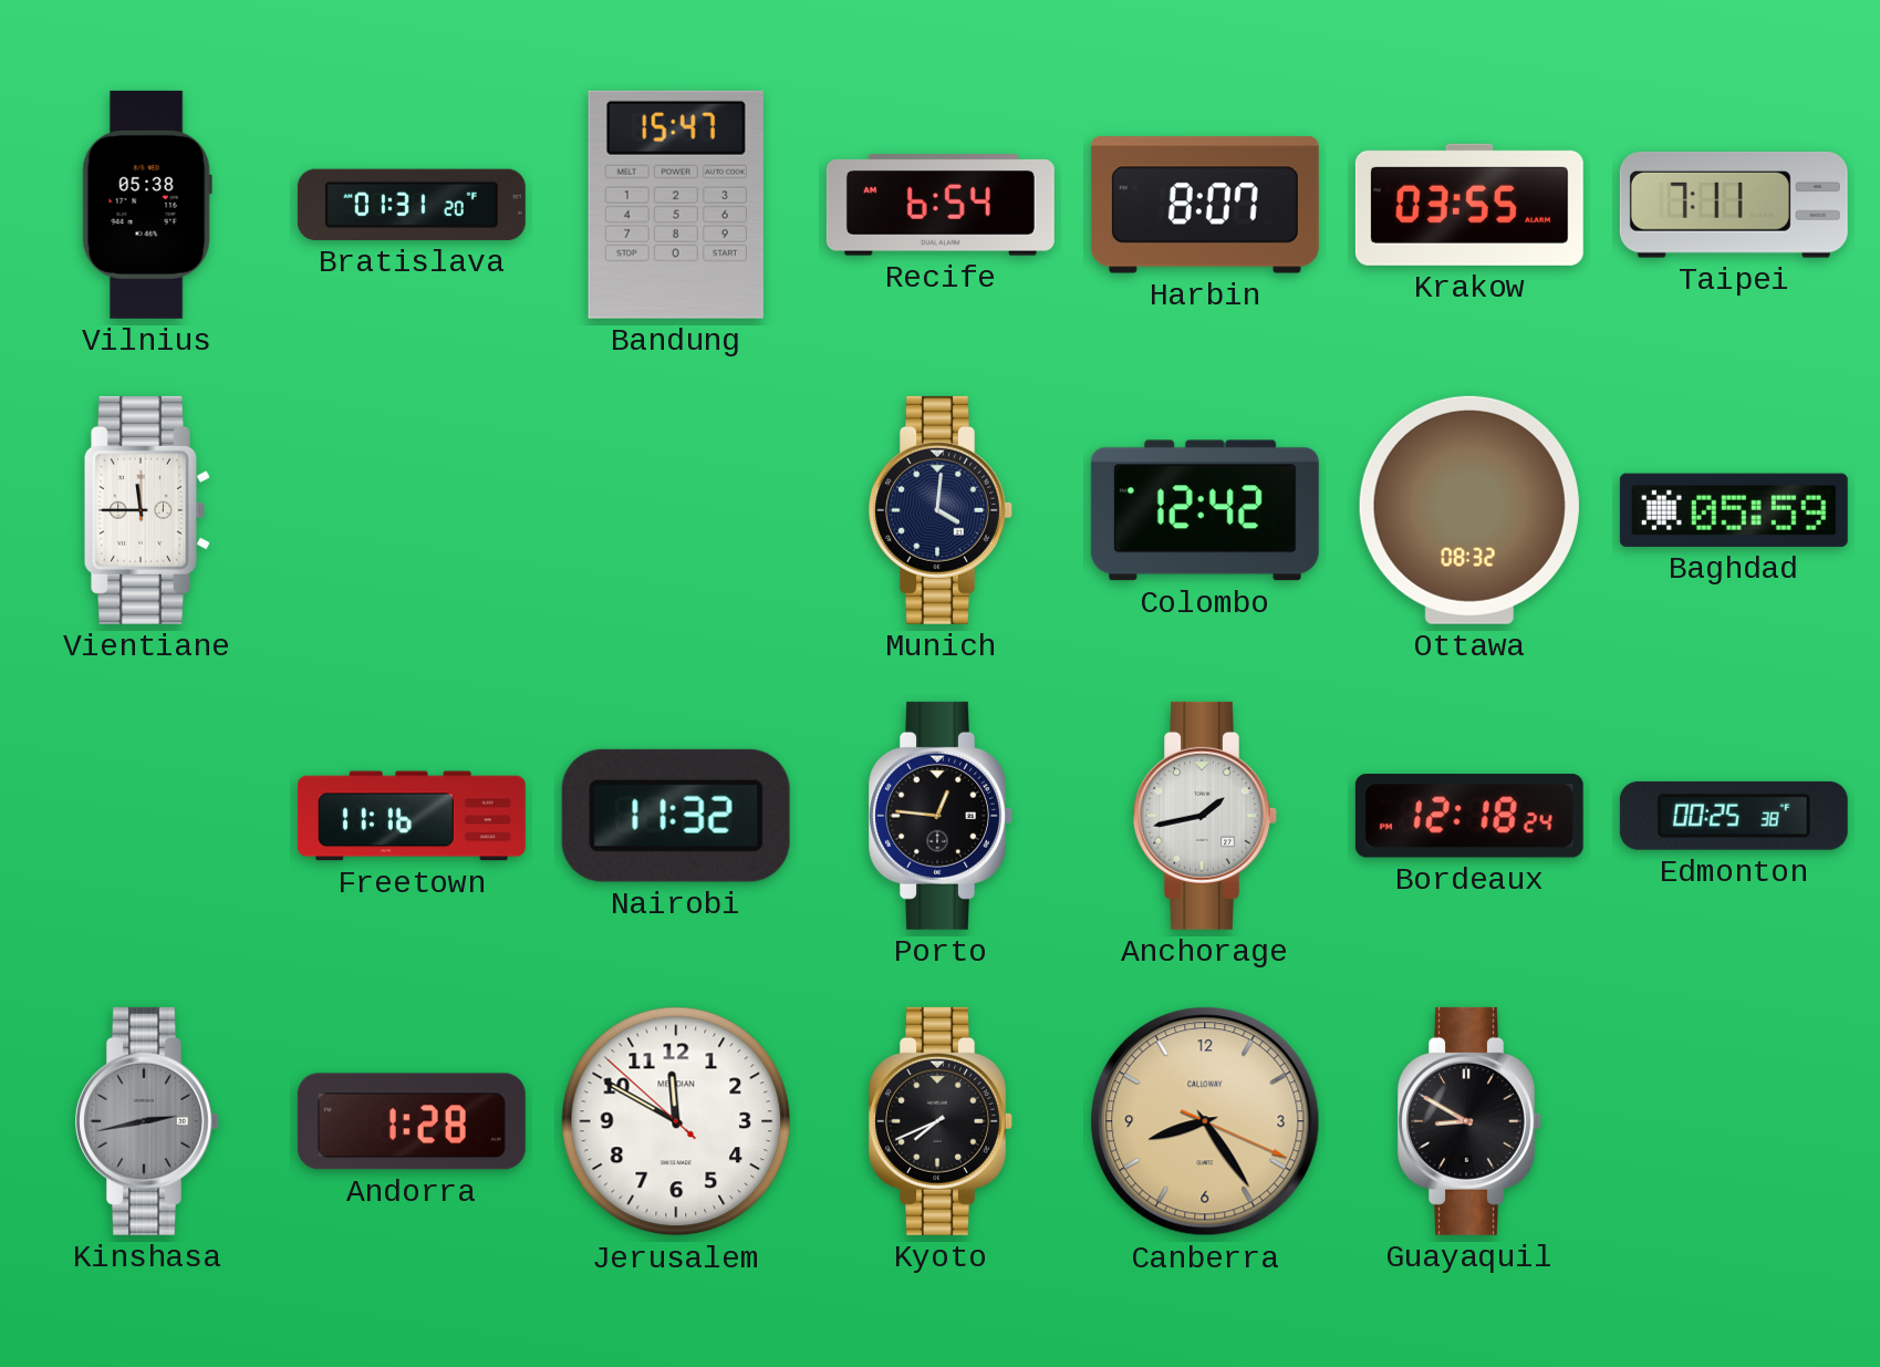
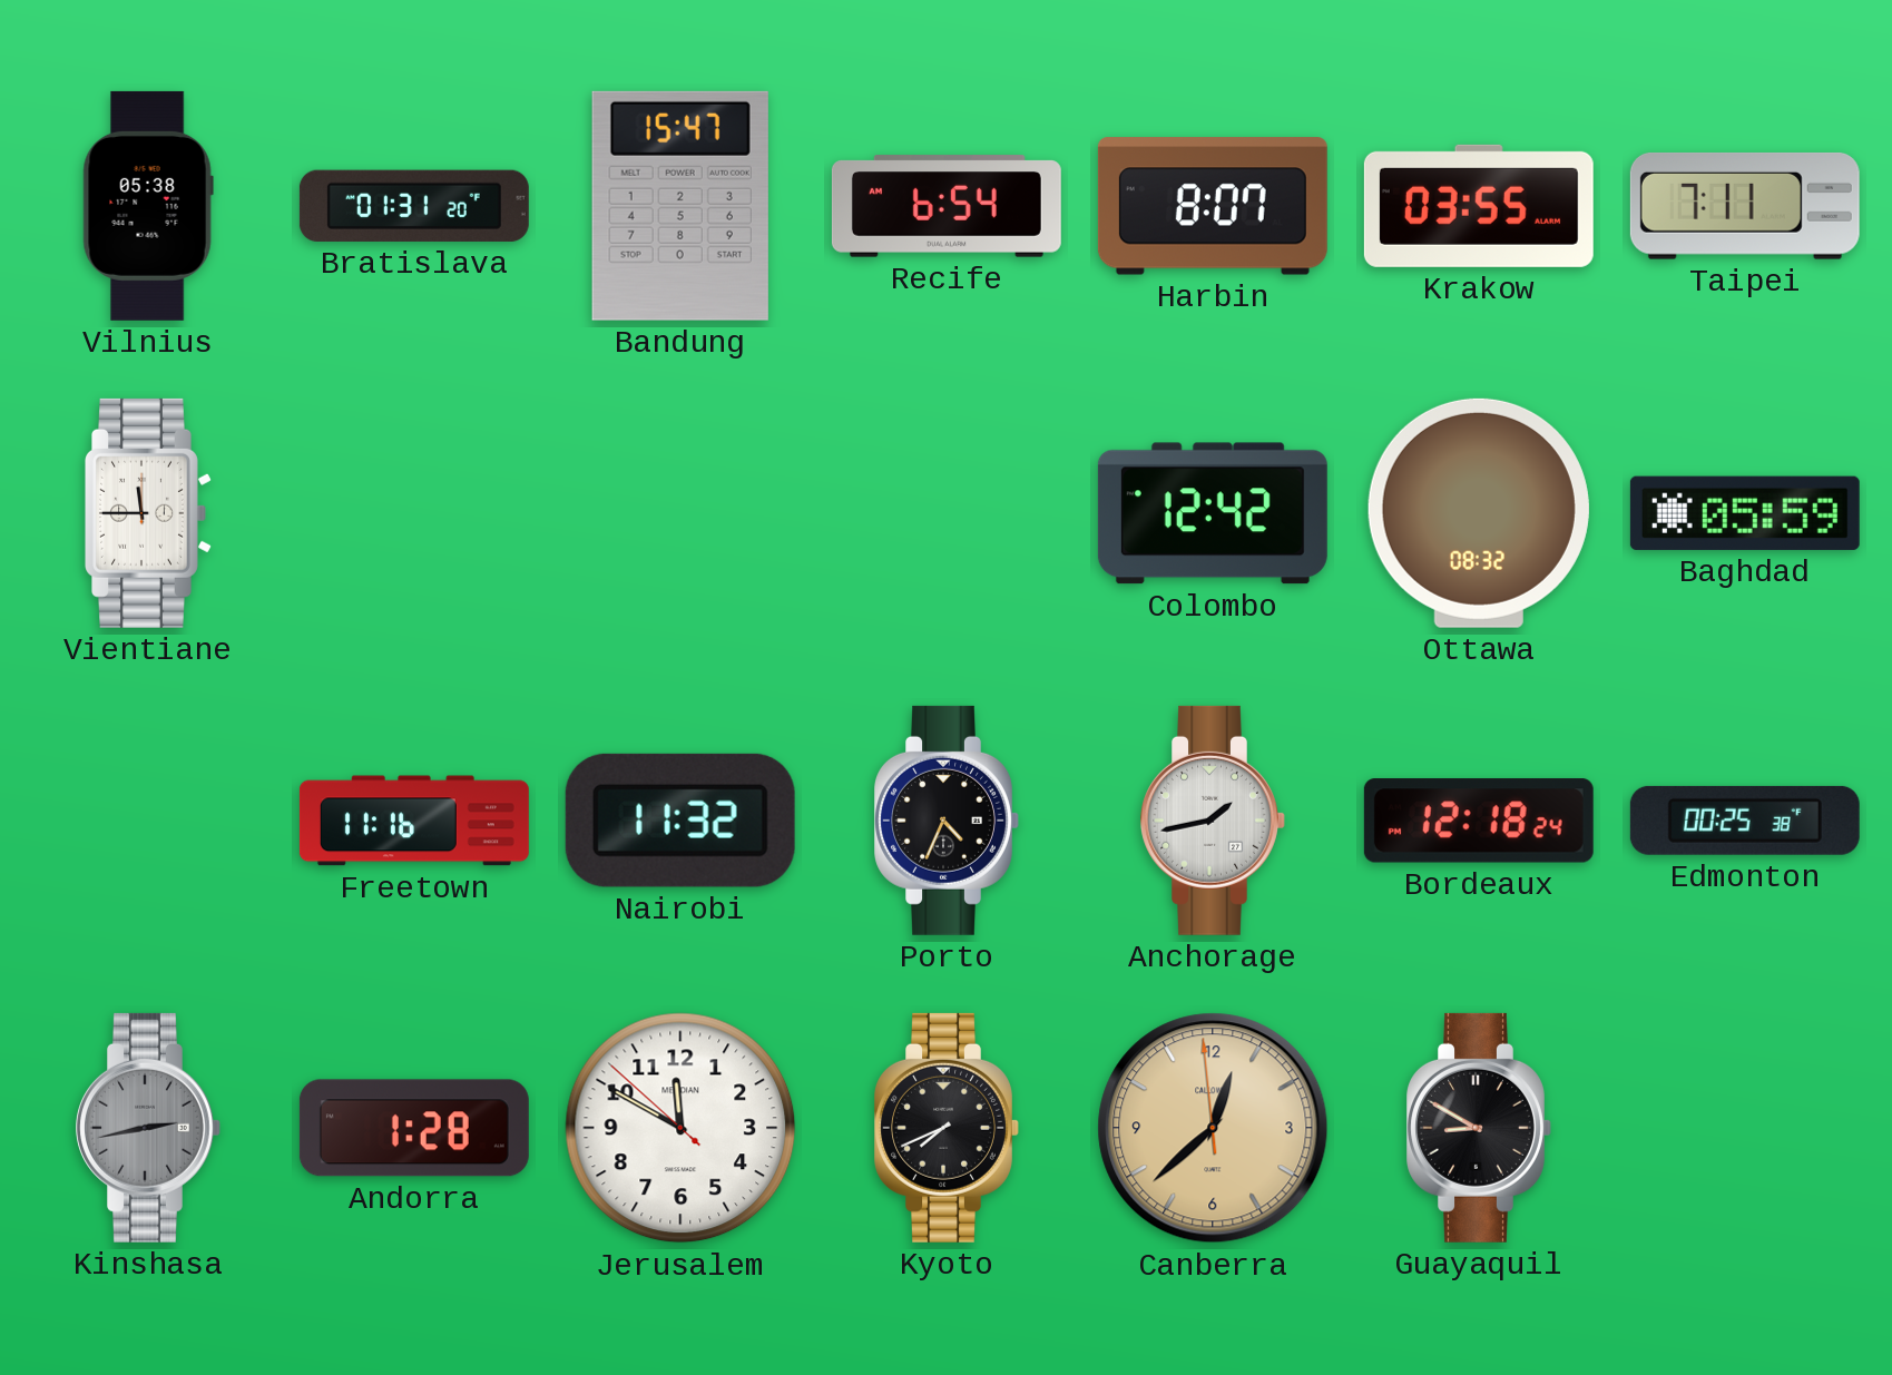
Munich: 4:01 -> none
Porto: 12:46 -> 4:34
Canberra: 8:24 -> 12:37
